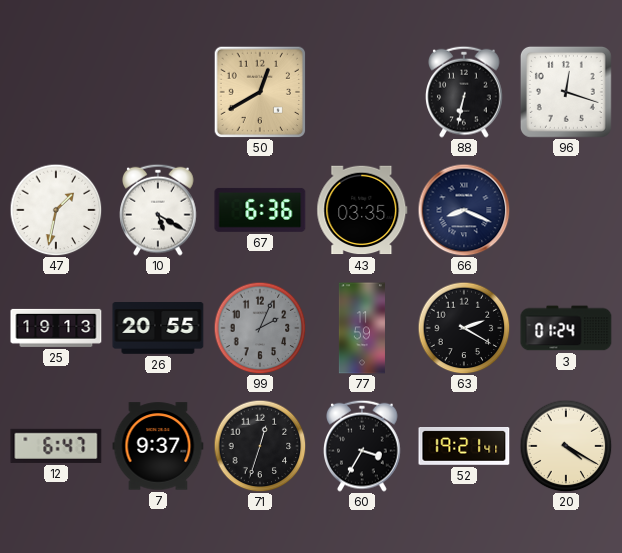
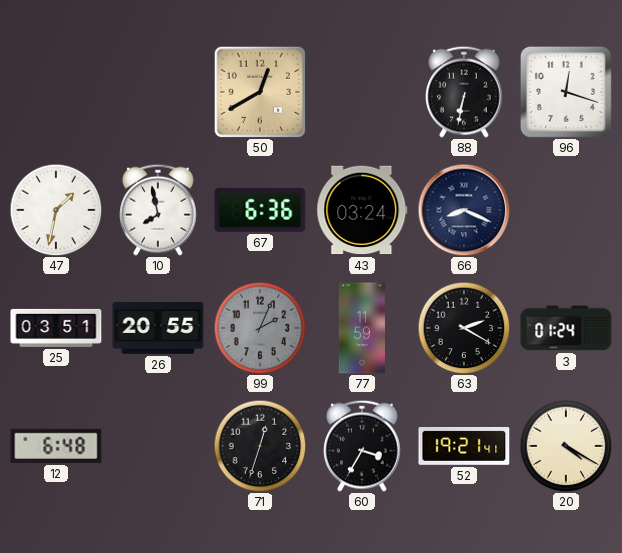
10: 5:20 -> 7:58
43: 03:35 -> 03:24
25: 19:13 -> 03:51
12: 6:47 -> 6:48
7: 9:37 -> none
